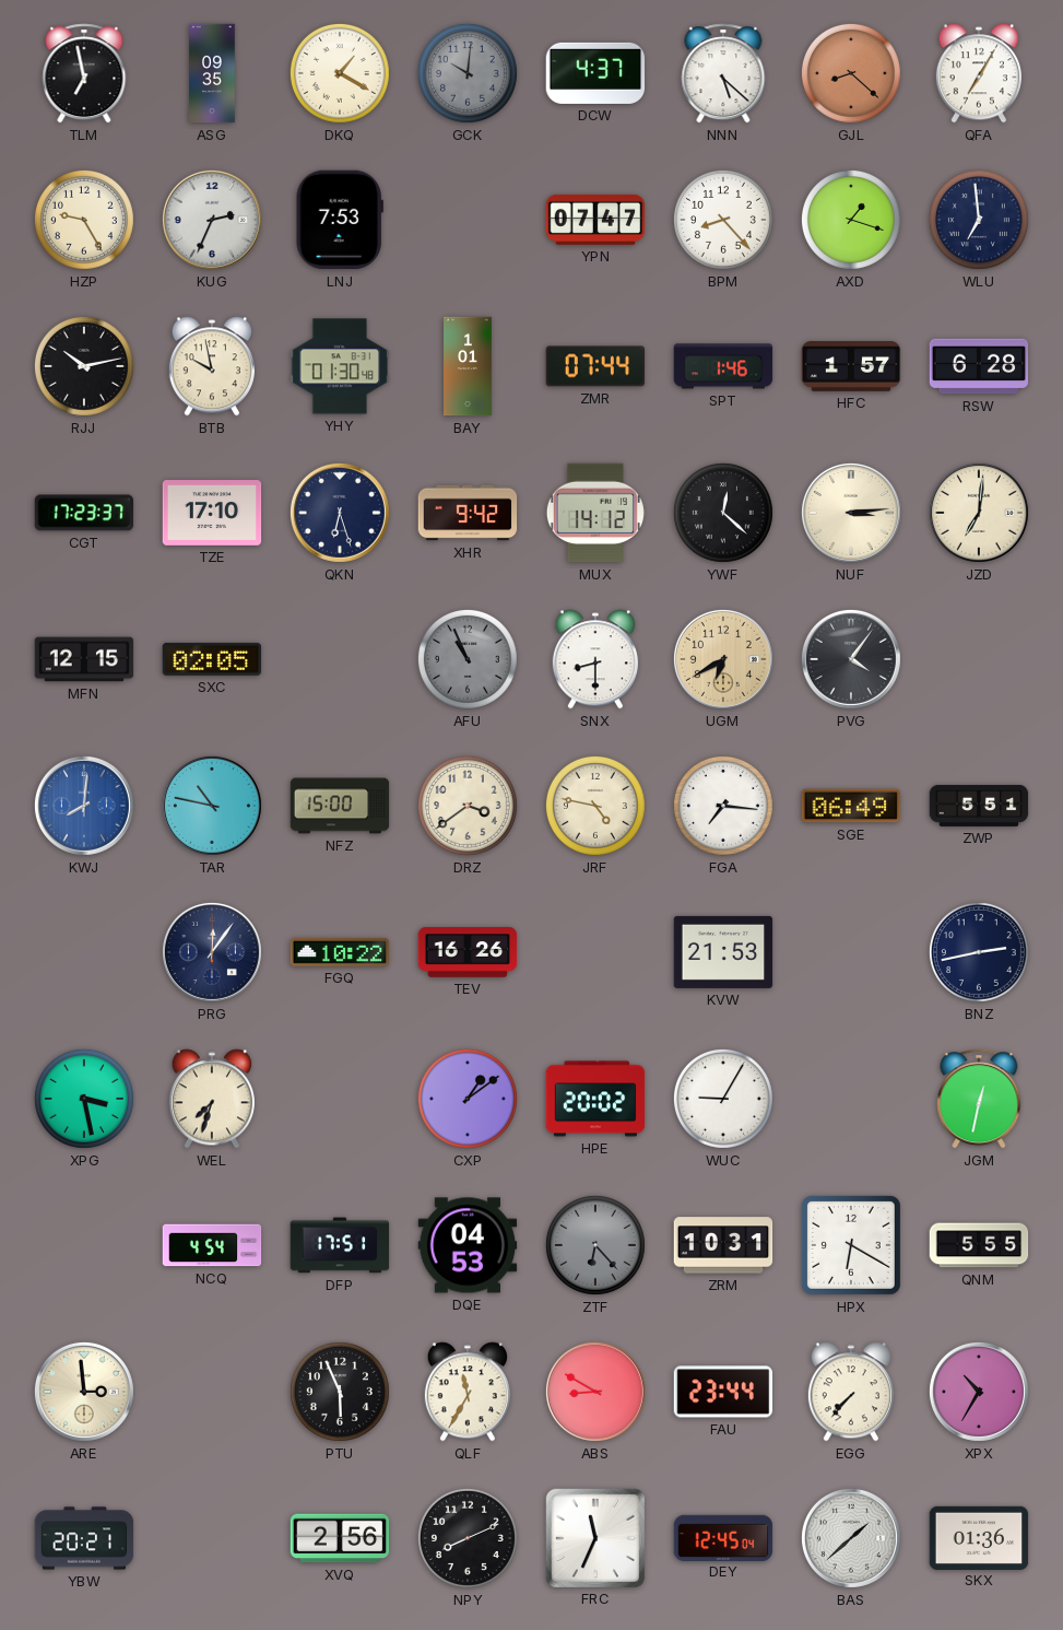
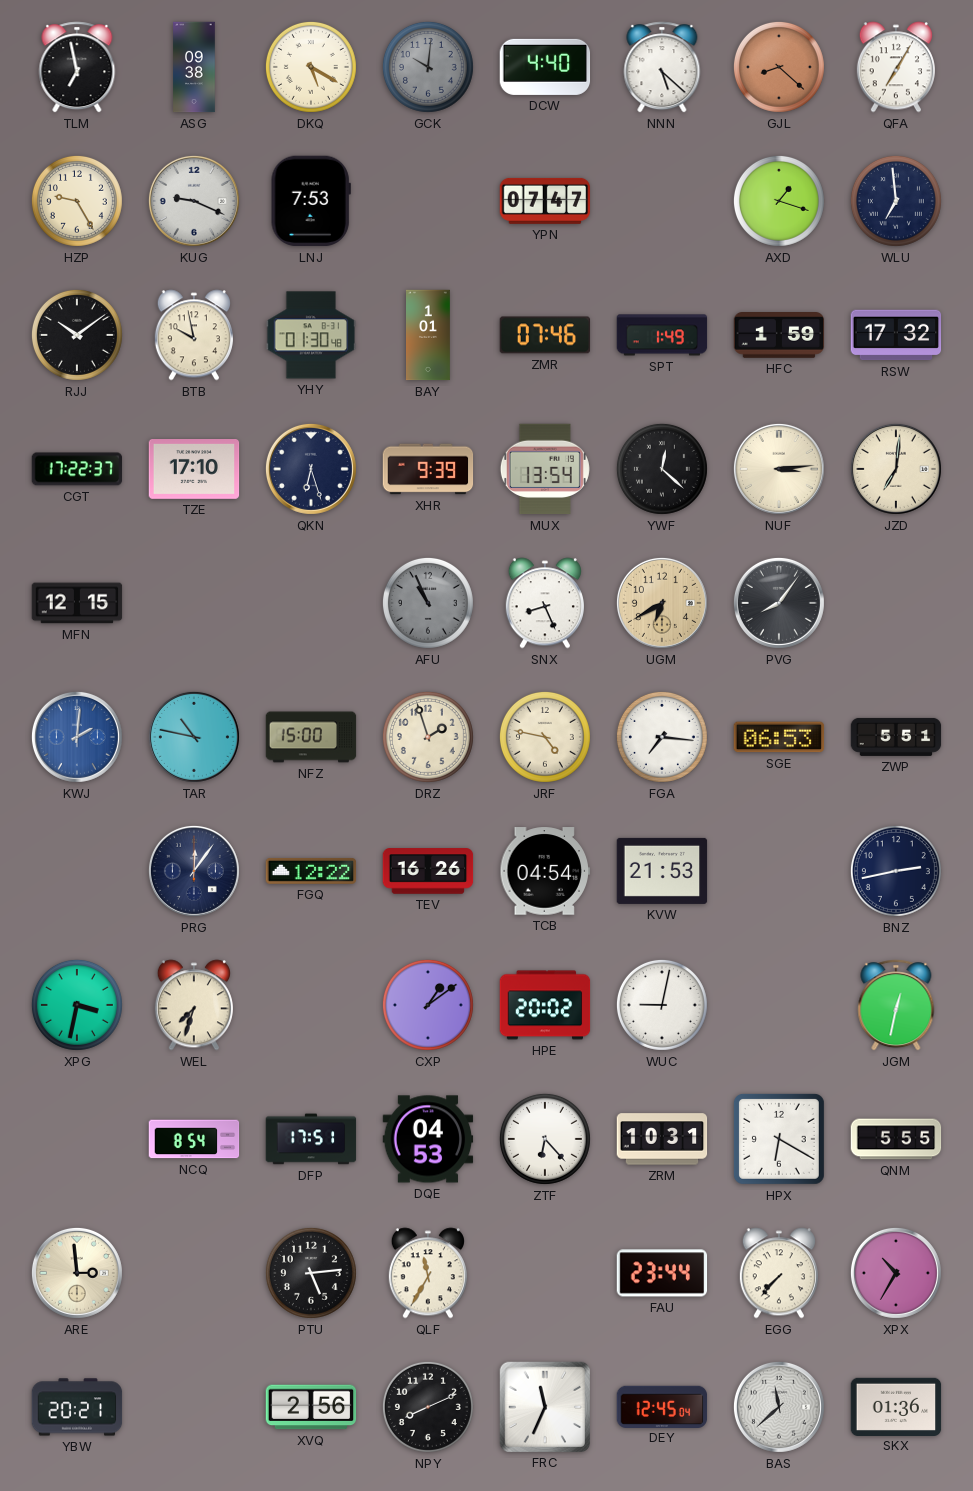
ASG: 09:35 -> 09:38
DKQ: 1:20 -> 5:20
DCW: 4:37 -> 4:40
KUG: 2:34 -> 9:19
BPM: 8:23 -> none
RJJ: 10:13 -> 10:09
ZMR: 07:44 -> 07:46
SPT: 1:46 -> 1:49
HFC: 1:57 -> 1:59
RSW: 6:28 -> 17:32
CGT: 17:23 -> 17:22
XHR: 9:42 -> 9:39
MUX: 14:12 -> 13:54
SXC: 02:05 -> none
SNX: 8:30 -> 8:26
PVG: 4:06 -> 8:06
KWJ: 8:01 -> 2:01
DRZ: 3:39 -> 1:57
SGE: 06:49 -> 06:53
FGQ: 10:22 -> 12:22
TCB: none -> 04:54
XPG: 3:28 -> 3:32
WUC: 9:05 -> 9:02
NCQ: 4:54 -> 8:54
ZTF dial: grey -> white
PTU: 5:56 -> 5:14
ABS: 8:50 -> none
BAS: 1:38 -> 11:38
